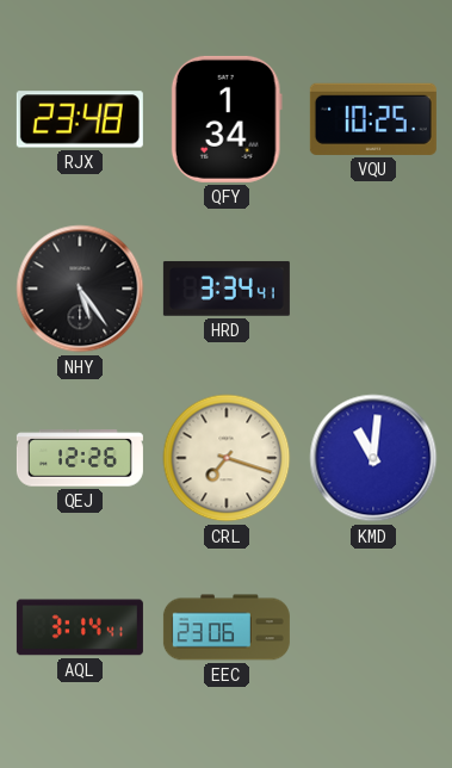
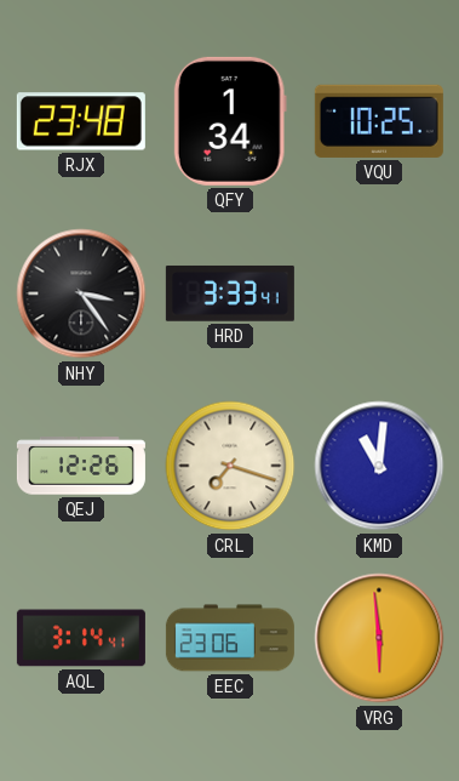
NHY: 5:24 -> 3:24
HRD: 3:34 -> 3:33
VRG: none -> 5:59
